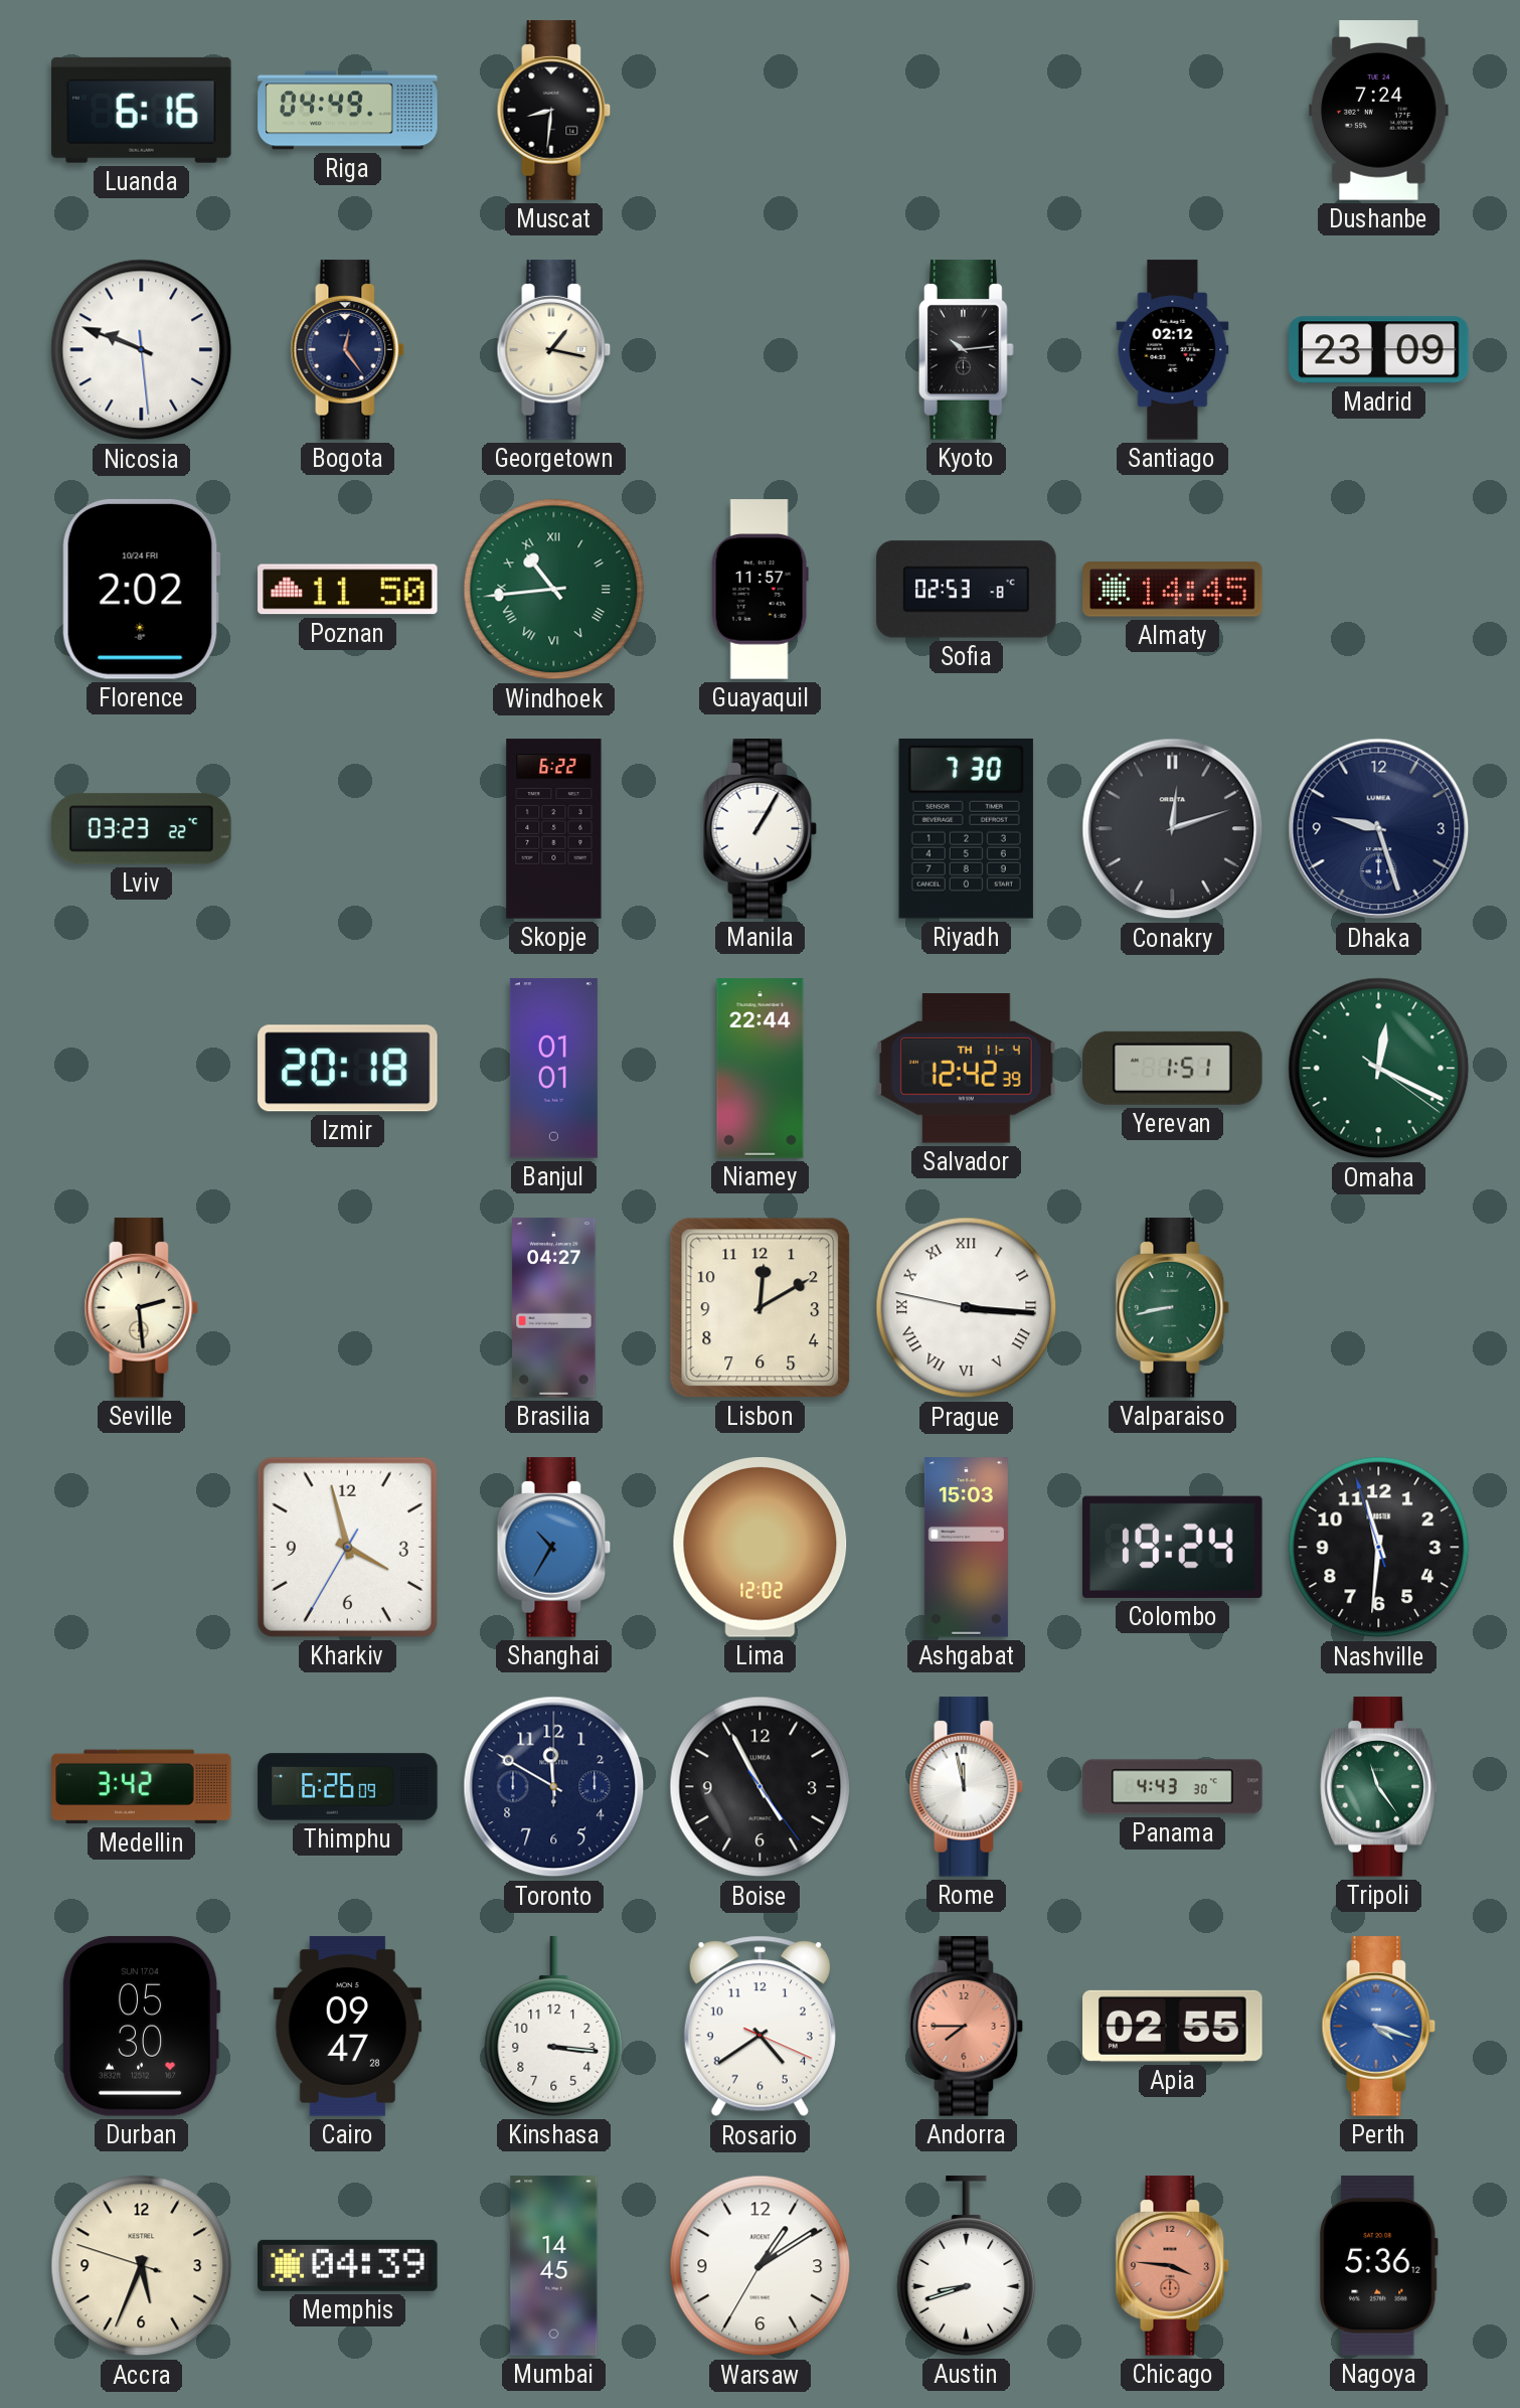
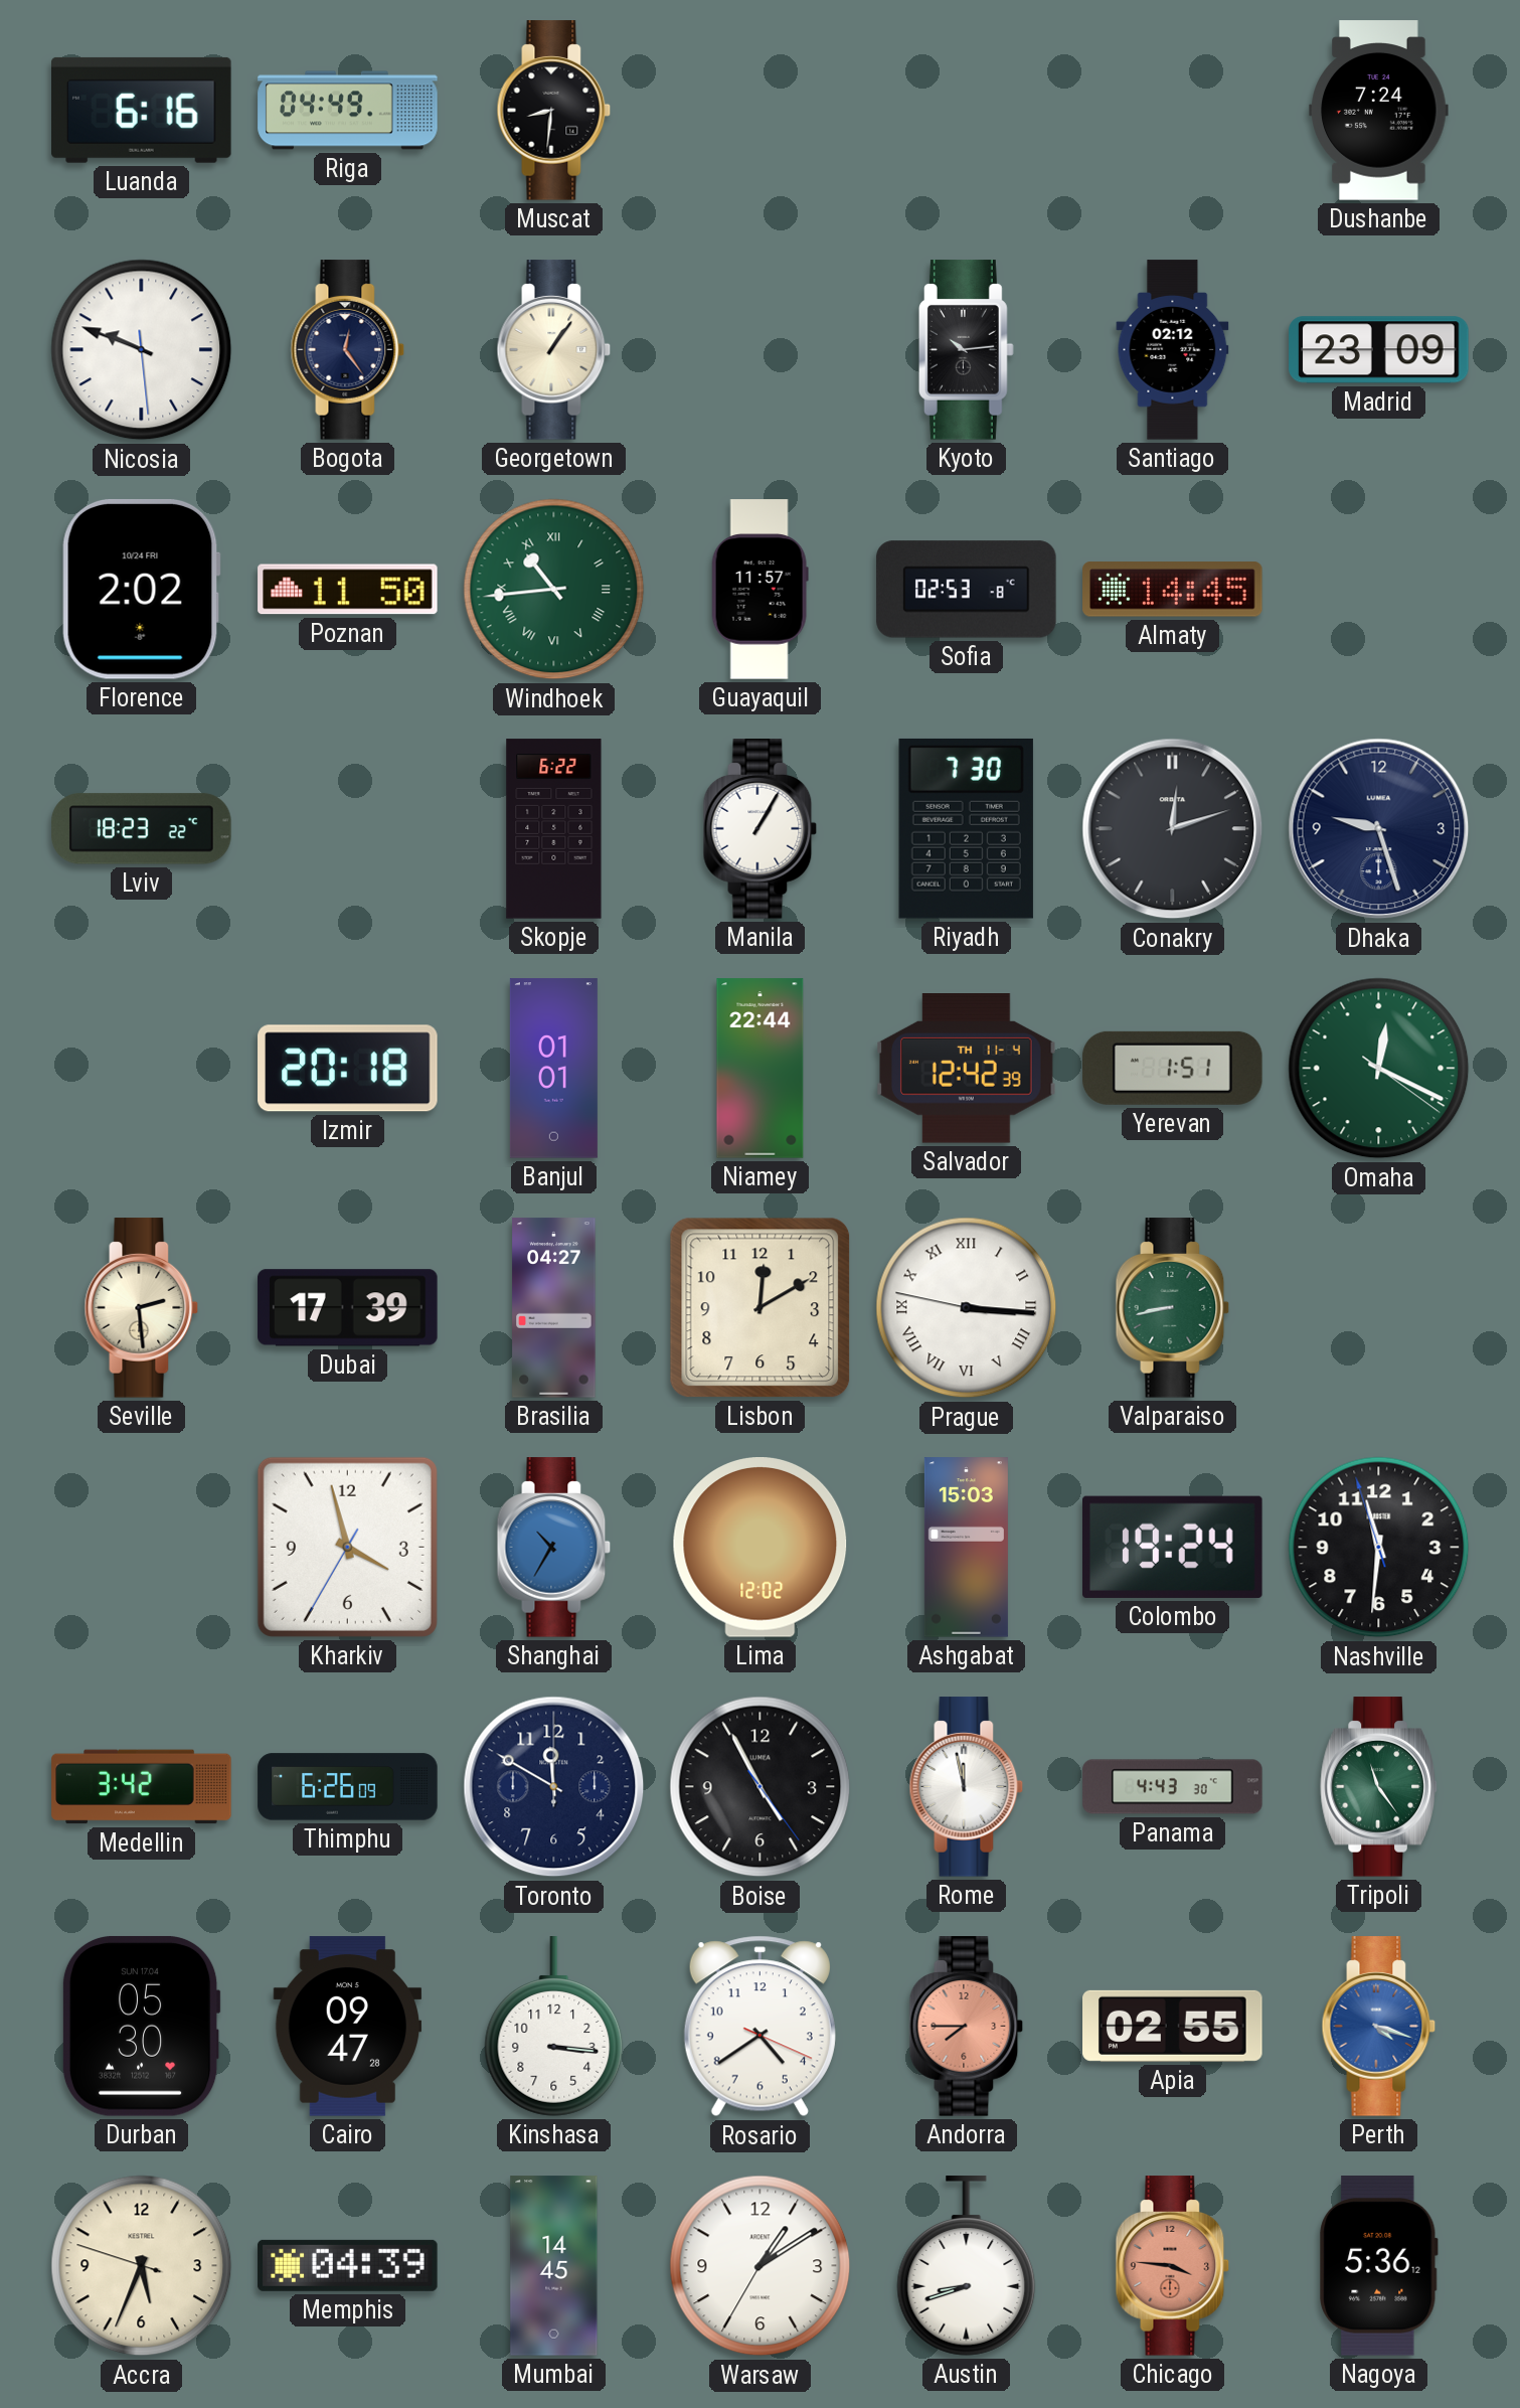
Georgetown: 1:17 -> 1:06
Lviv: 03:23 -> 18:23
Dubai: none -> 17:39
